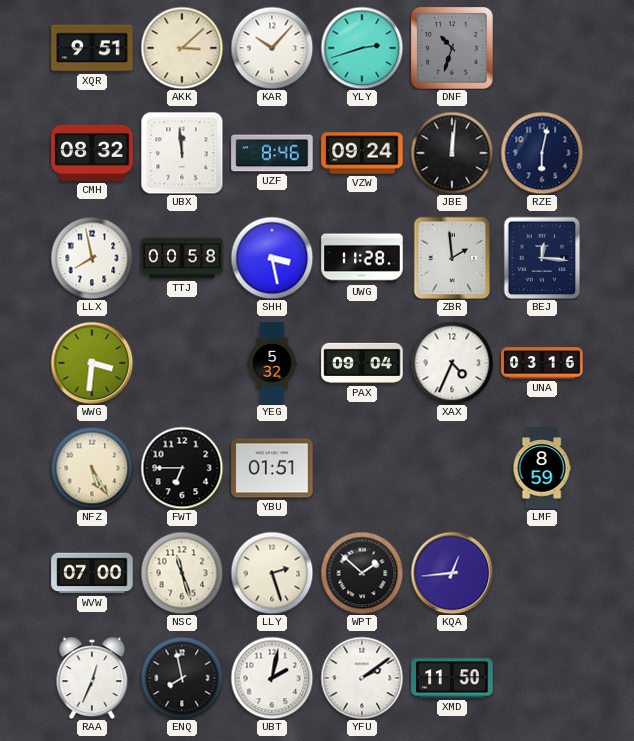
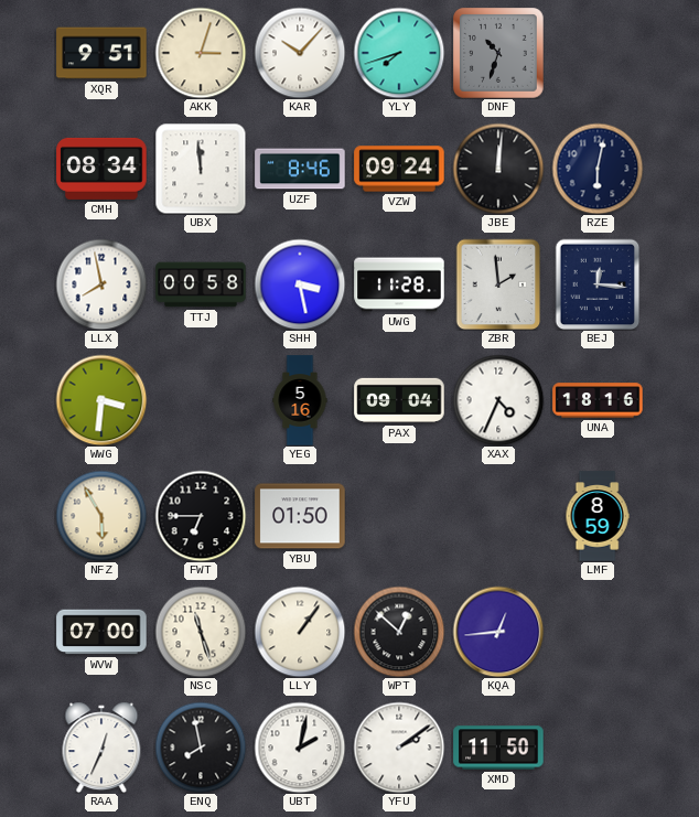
AKK: 3:08 -> 3:03
YLY: 2:42 -> 7:42
CMH: 08:32 -> 08:34
YEG: 5:32 -> 5:16
UNA: 03:16 -> 18:16
NFZ: 5:25 -> 5:55
YBU: 01:51 -> 01:50
LLY: 2:27 -> 1:06
WPT: 1:52 -> 12:52
